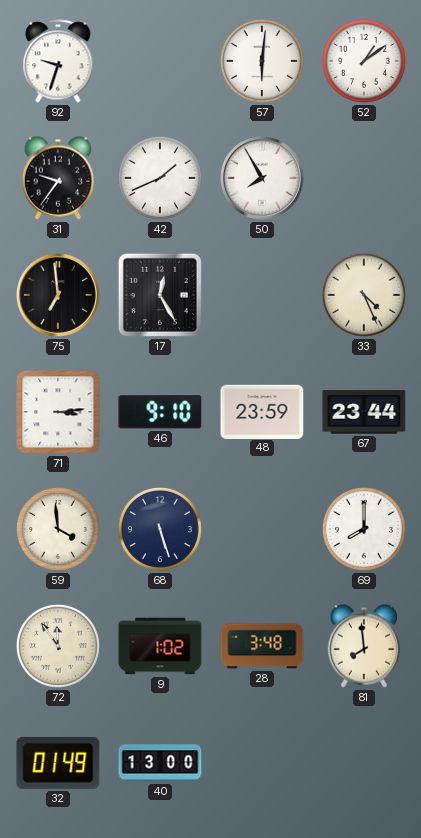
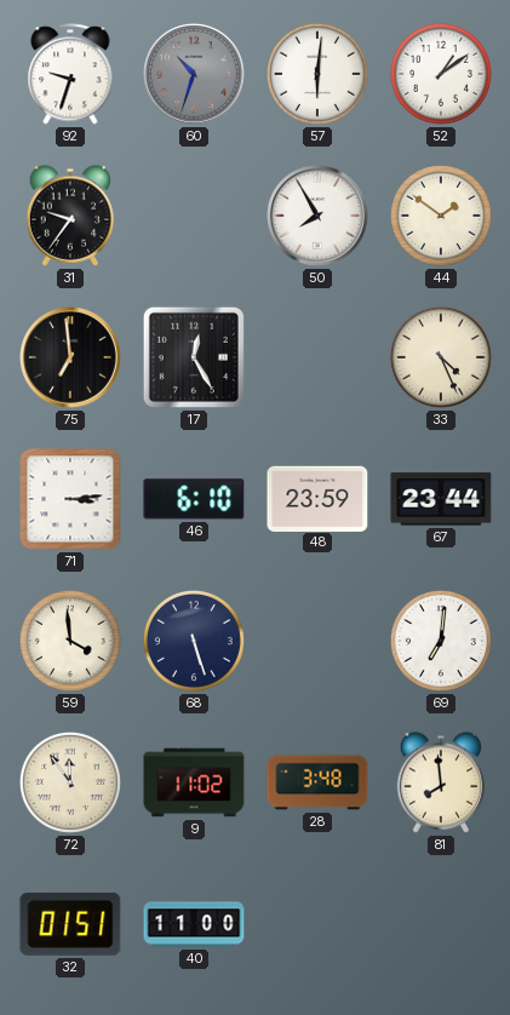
60: none -> 10:33
42: 1:41 -> none
44: none -> 1:51
46: 9:10 -> 6:10
69: 8:00 -> 7:01
9: 1:02 -> 11:02
32: 01:49 -> 01:51
40: 13:00 -> 11:00
